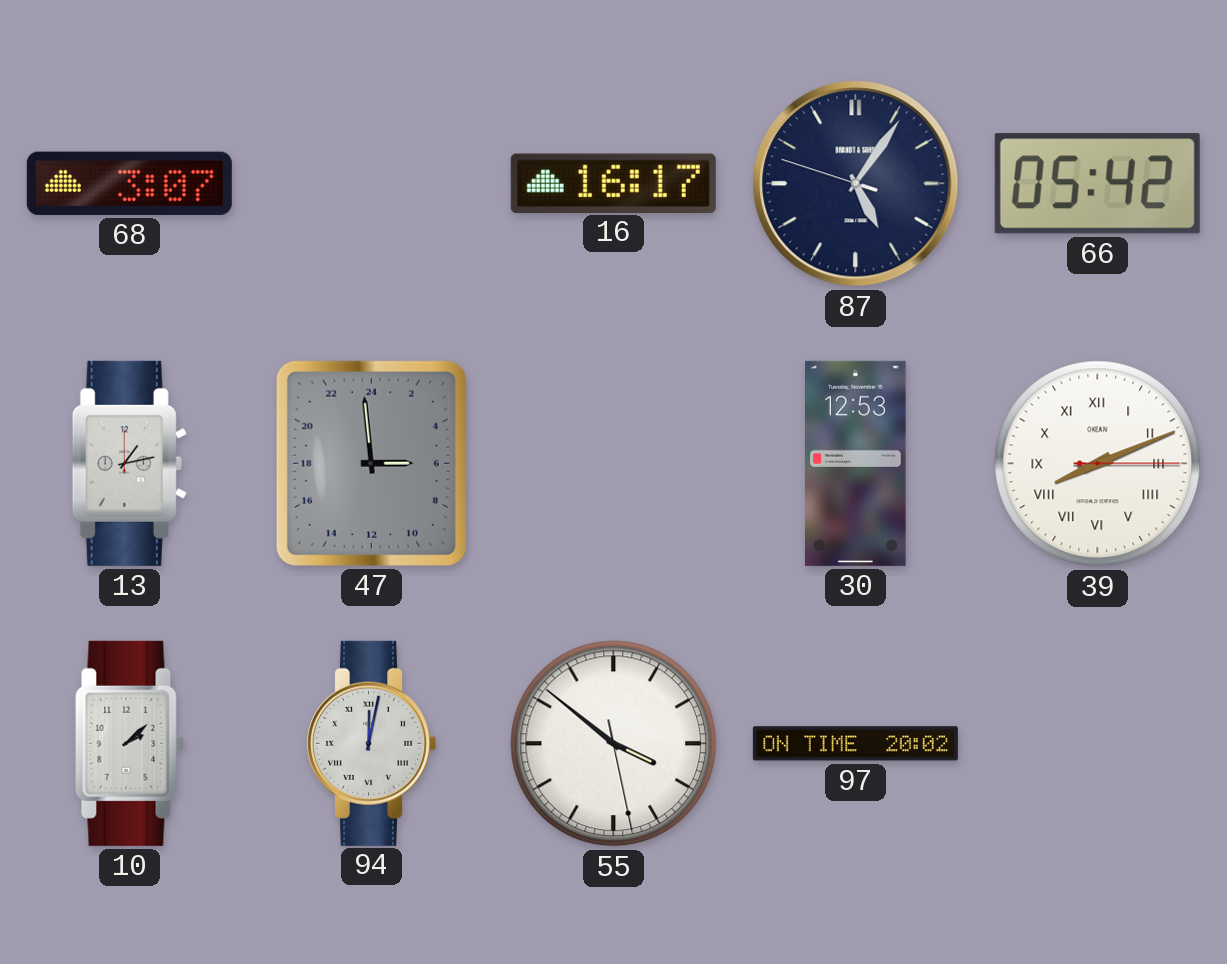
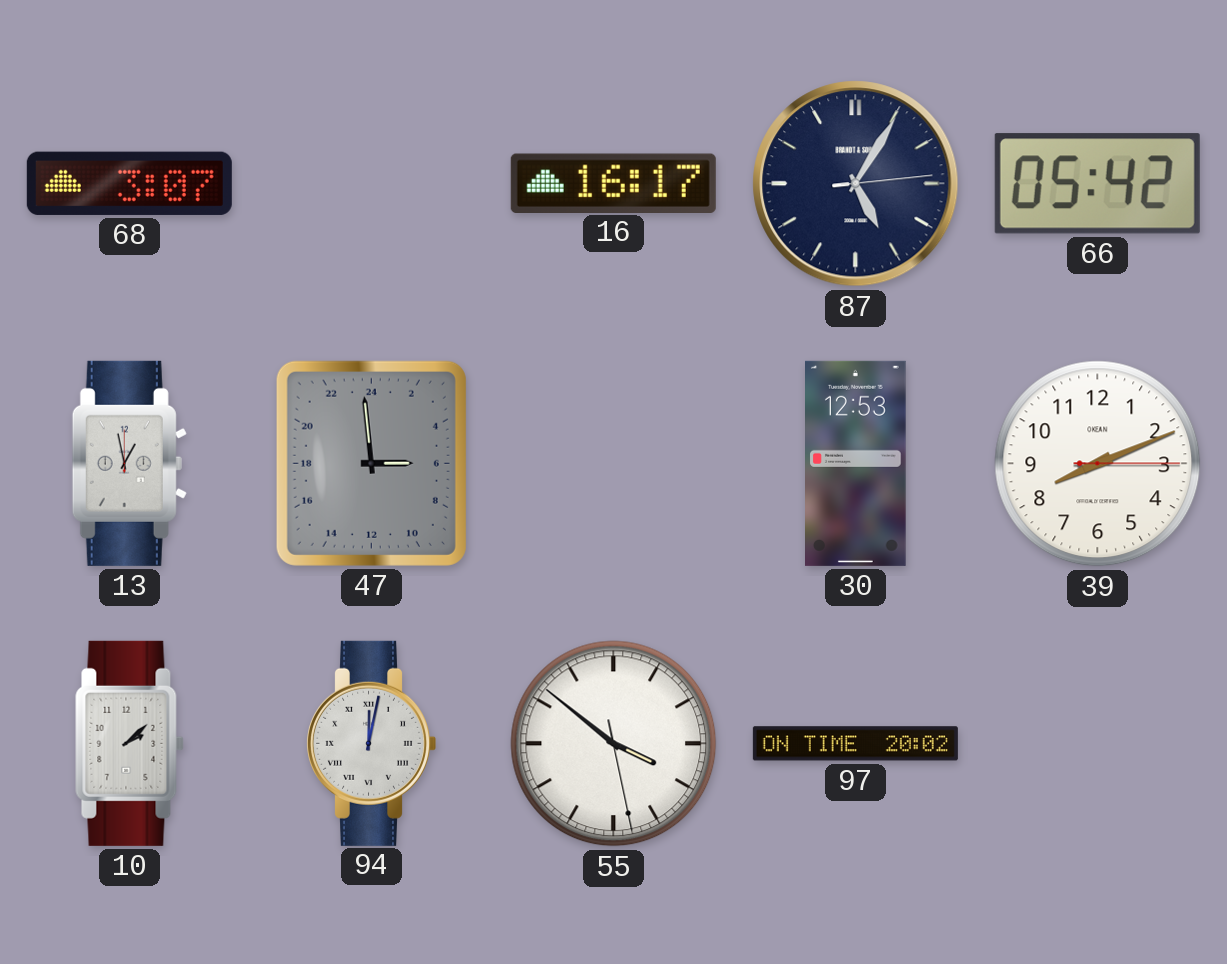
87: 5:05:48 -> 5:05:14
13: 1:13 -> 12:58
39 numerals: Roman -> Arabic
